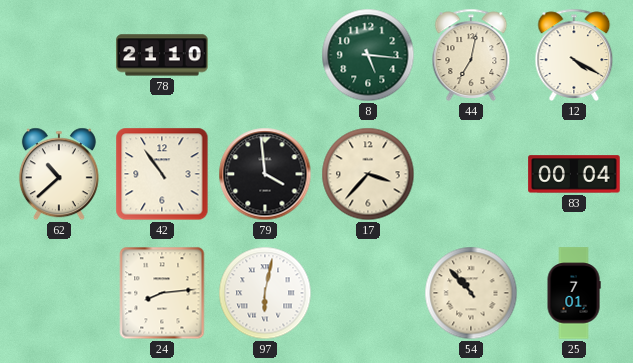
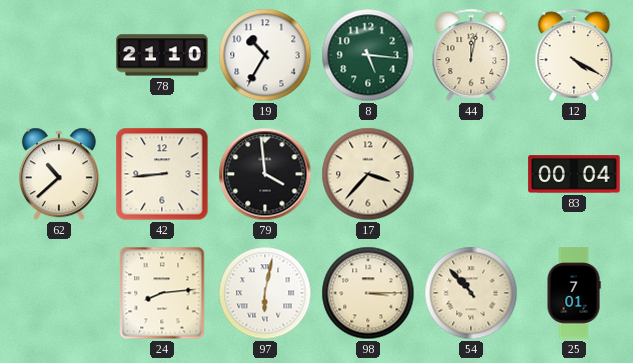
19: none -> 10:35
44: 7:02 -> 12:02
42: 10:54 -> 8:44
98: none -> 3:15
